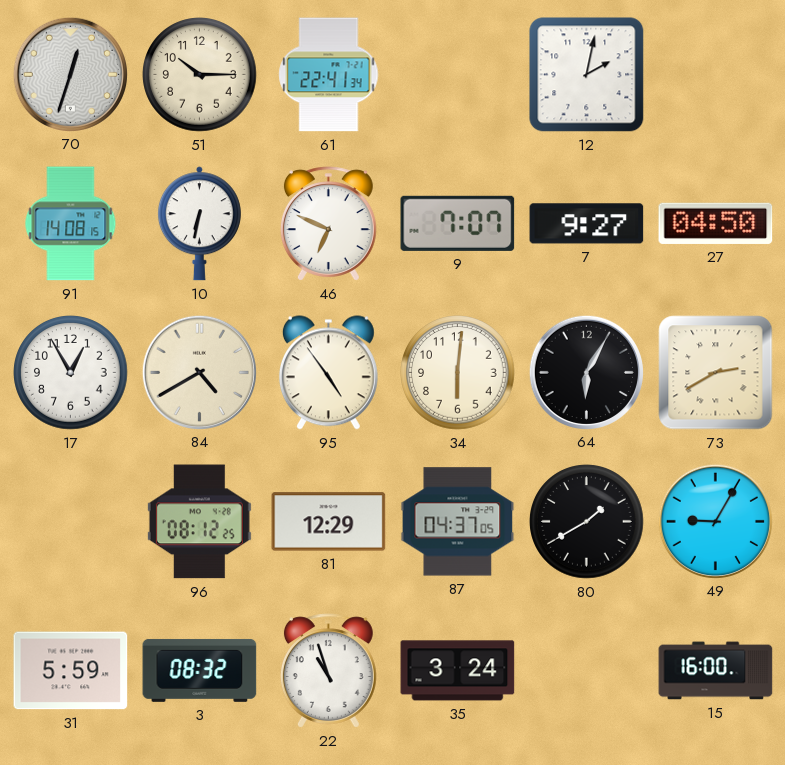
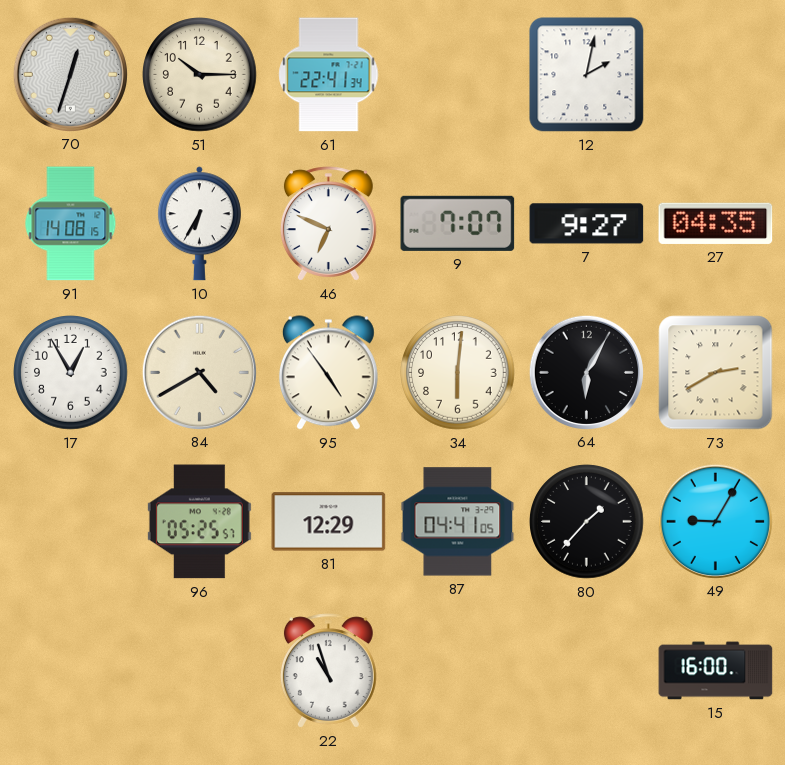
10: 6:32 -> 6:35
27: 04:50 -> 04:35
96: 08:12 -> 05:25
87: 04:37 -> 04:41
80: 1:40 -> 1:37
31: 5:59 -> none
3: 08:32 -> none
35: 3:24 -> none
